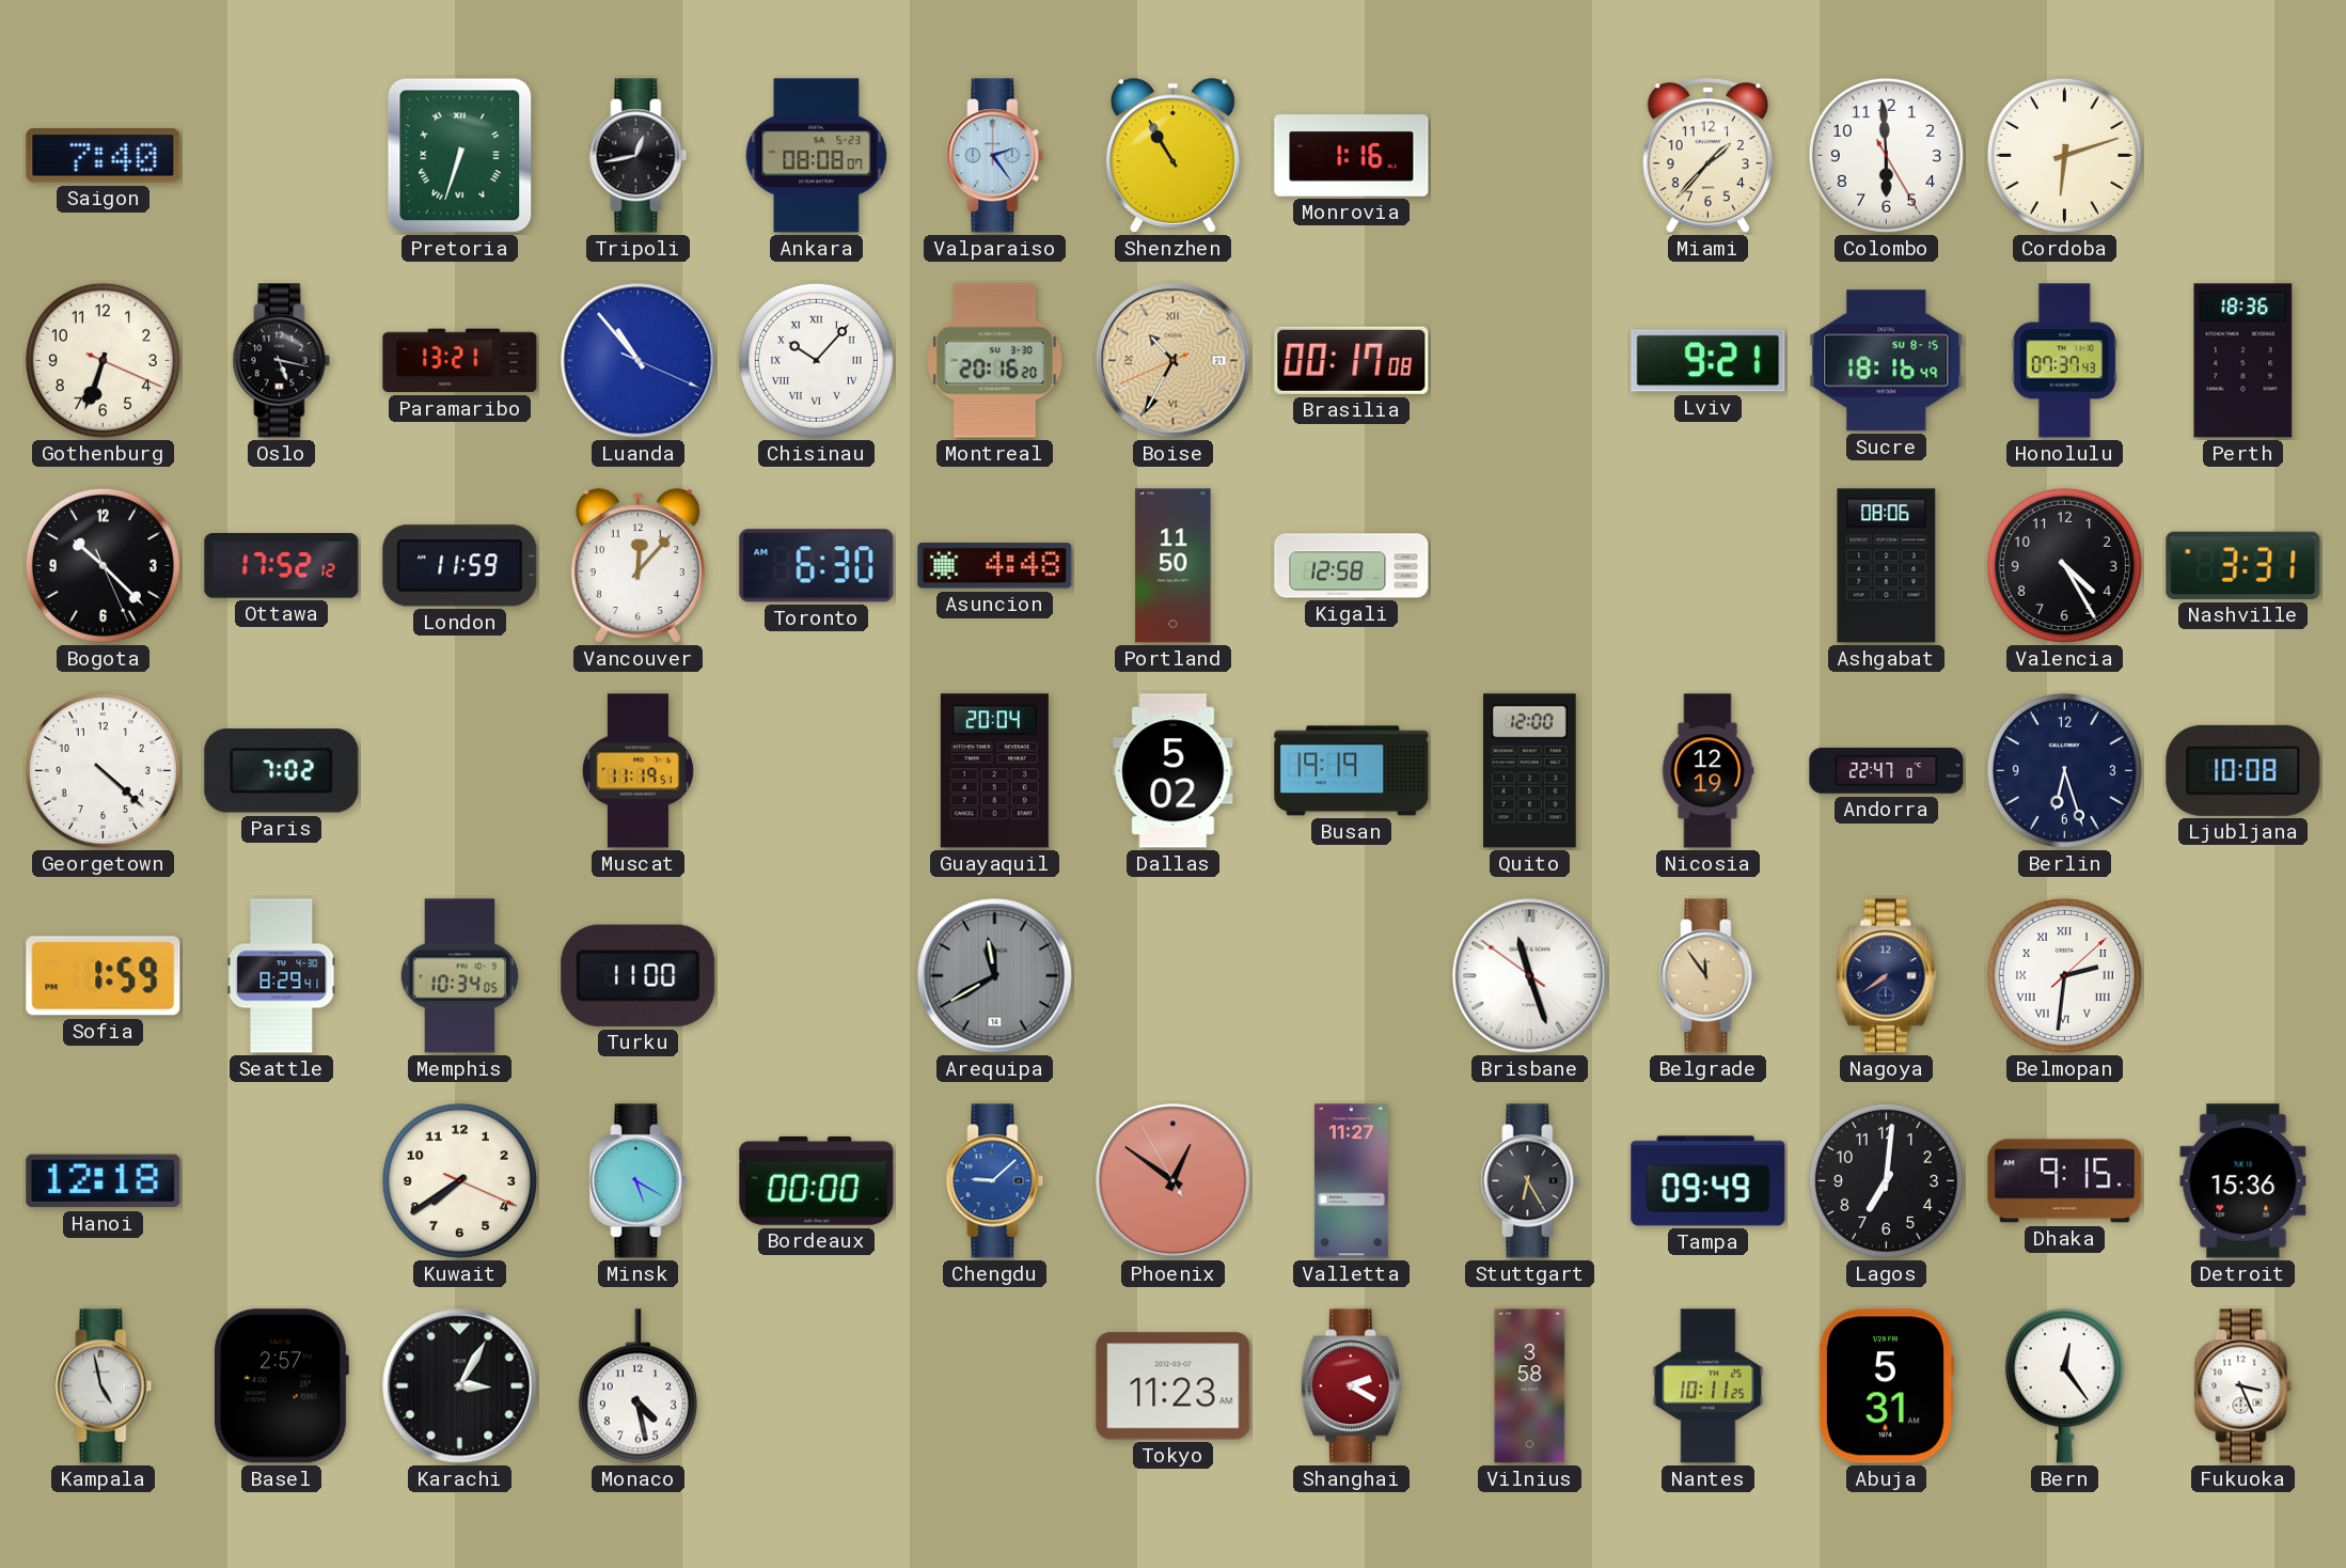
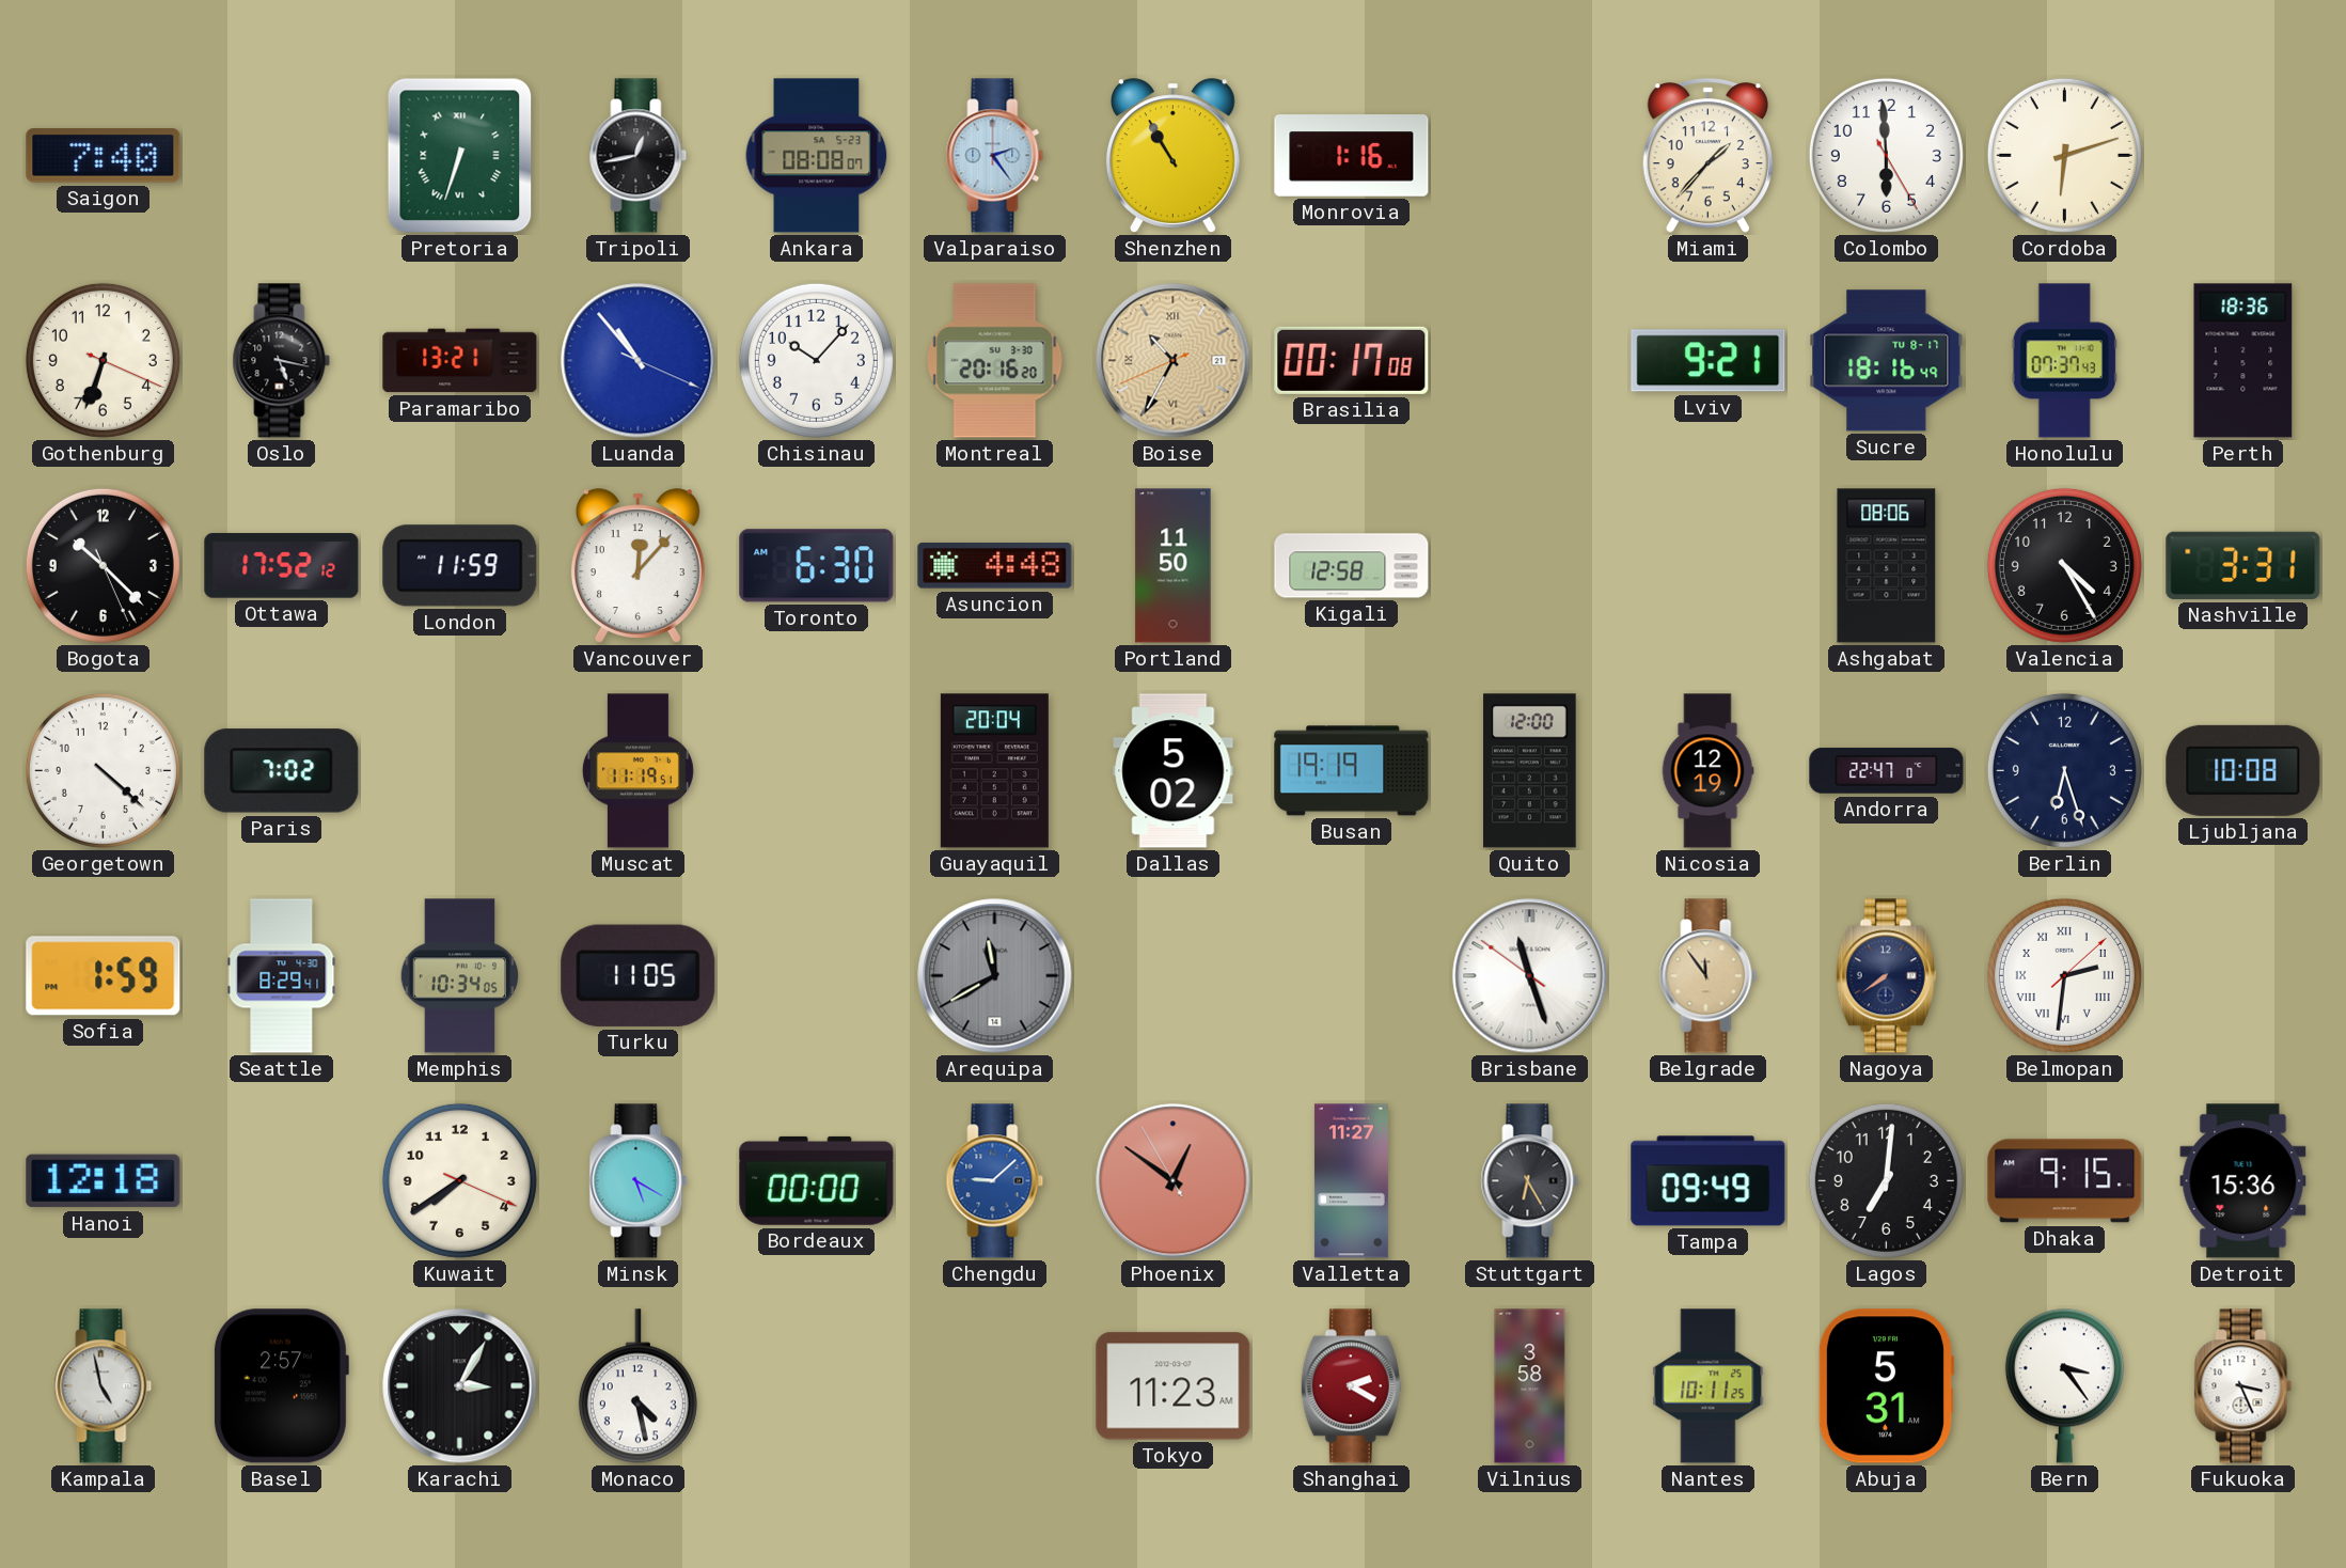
Chisinau numerals: Roman -> Arabic
Sucre date: SU 8-15 -> TU 8-17
Turku: 11:00 -> 11:05
Bern: 12:24 -> 3:24
